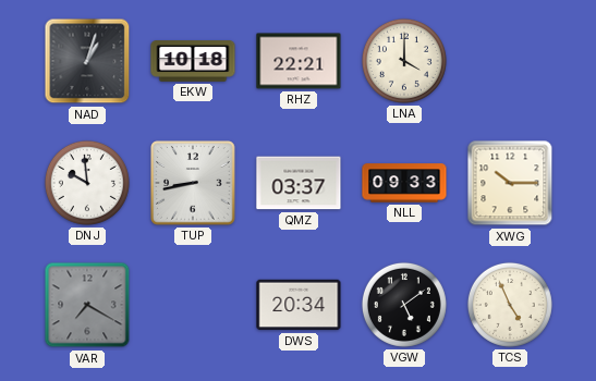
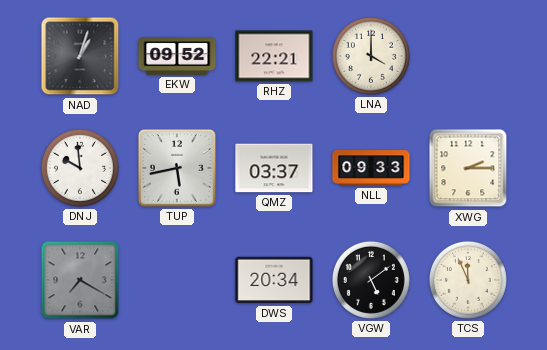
EKW: 10:18 -> 09:52
TUP: 8:43 -> 5:43
XWG: 10:15 -> 2:15
TCS: 4:56 -> 11:56
